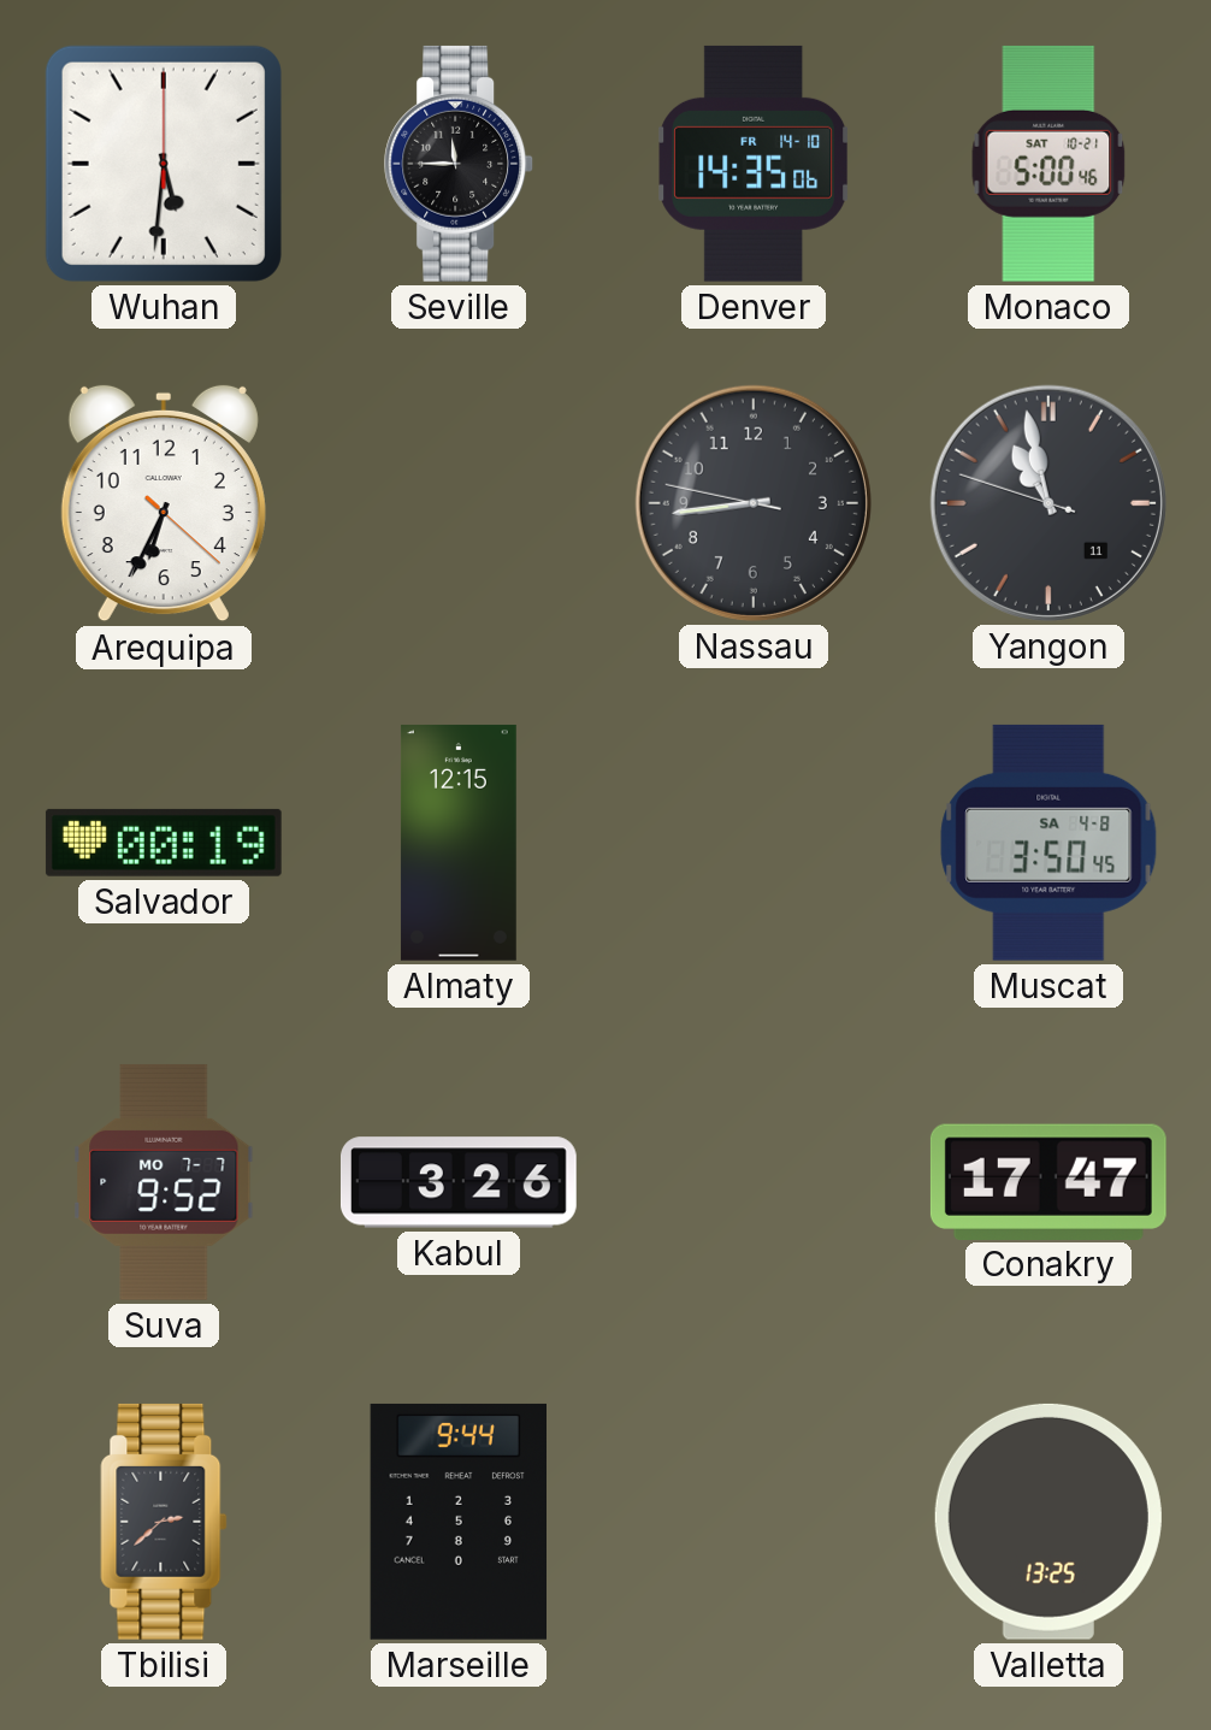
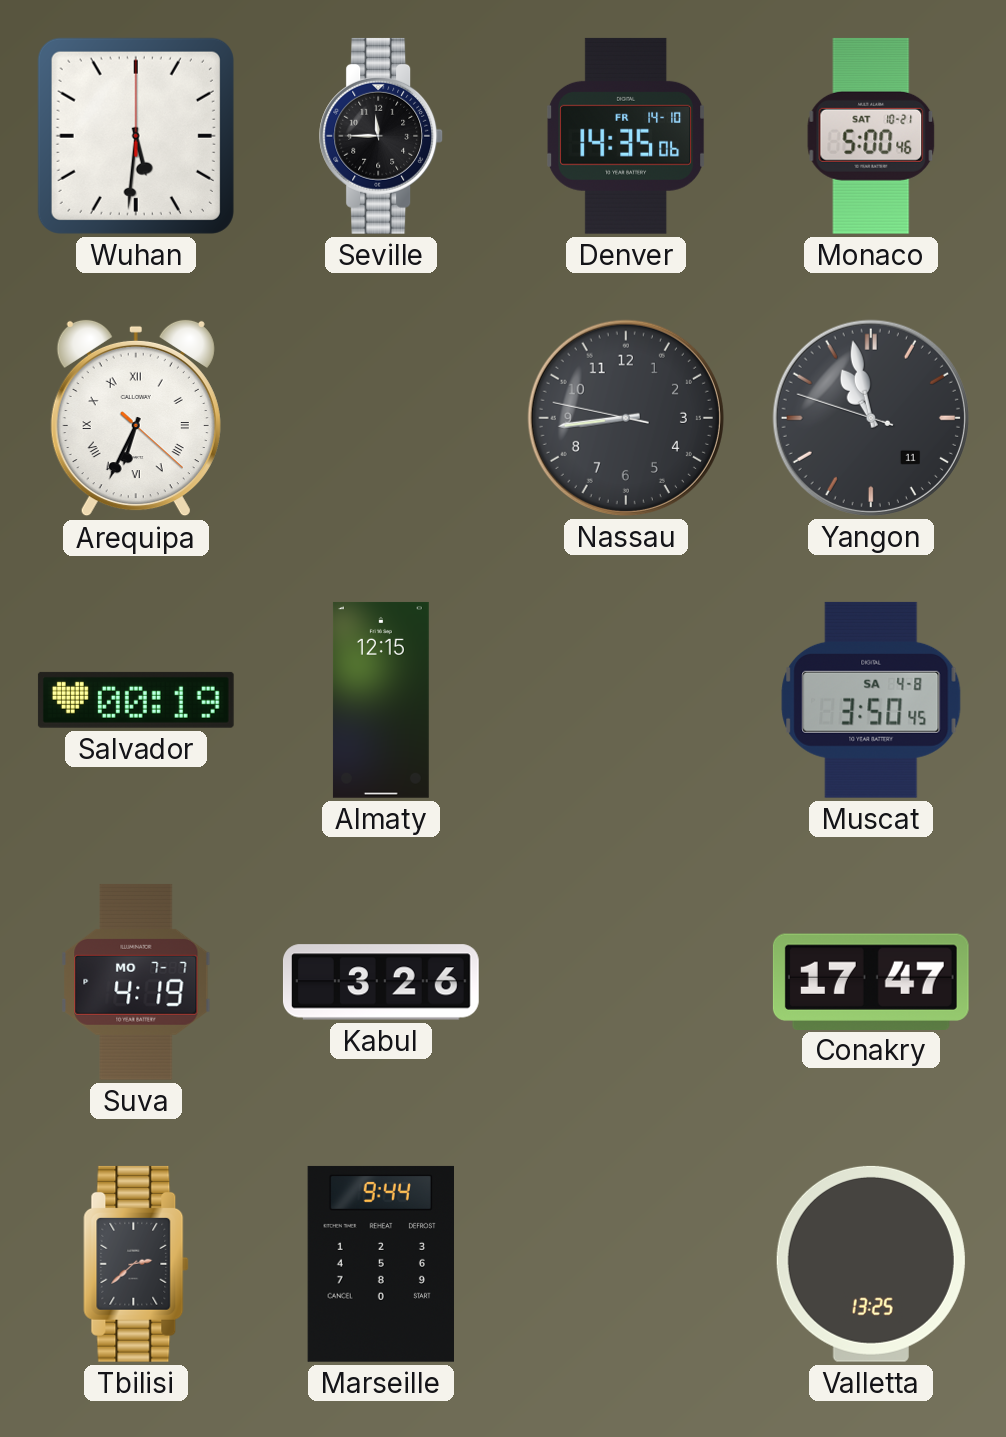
Arequipa numerals: Arabic -> Roman
Suva: 9:52 -> 4:19
